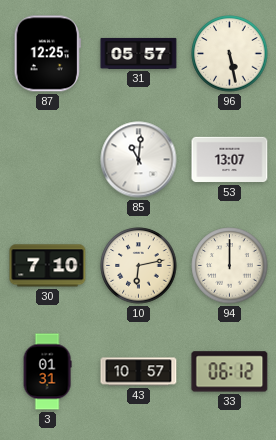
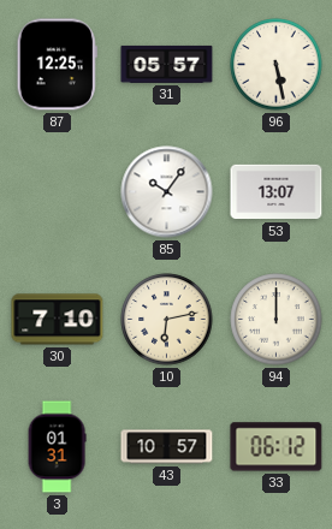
85: 11:01 -> 10:06
